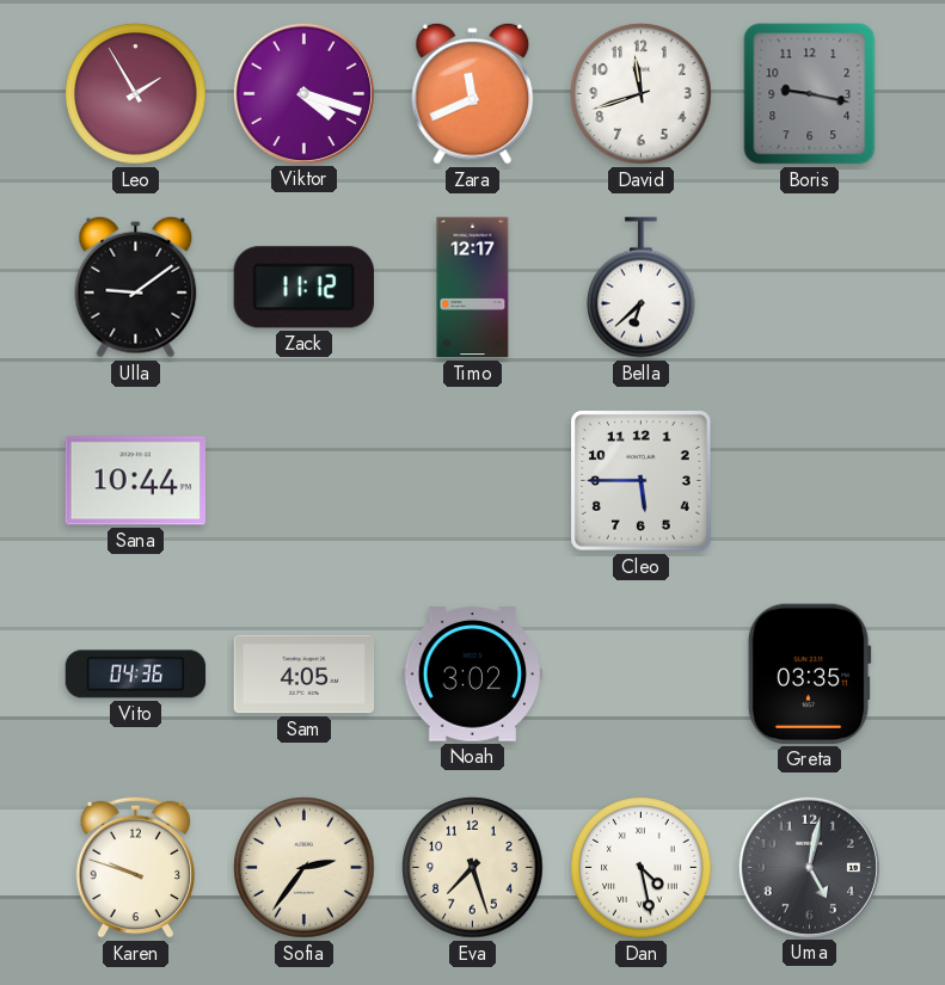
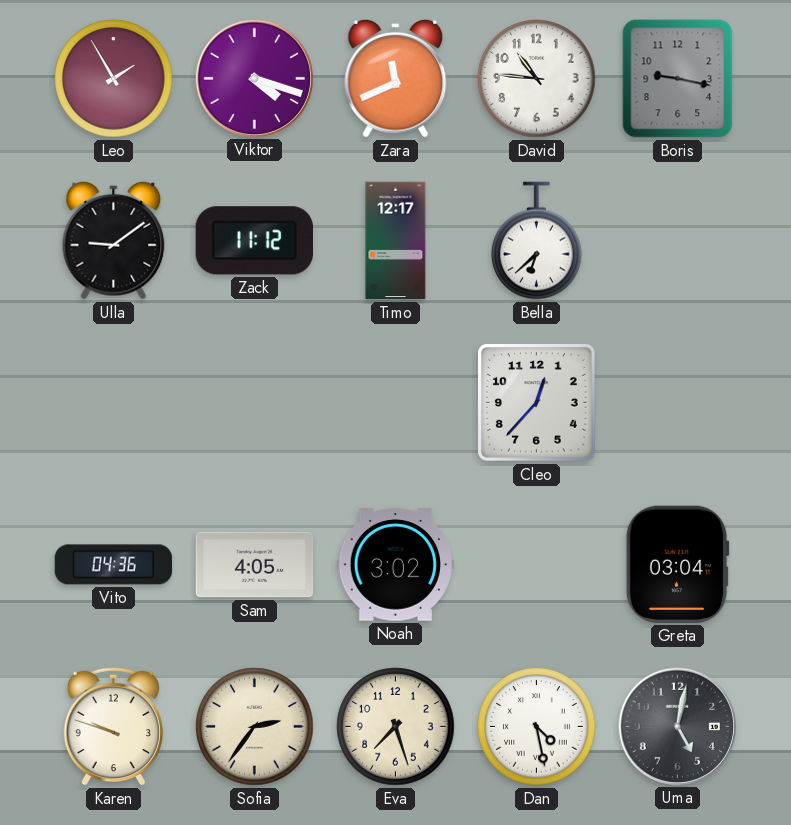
David: 11:42 -> 10:46
Sana: 10:44 -> none
Cleo: 5:45 -> 12:37
Greta: 03:35 -> 03:04
